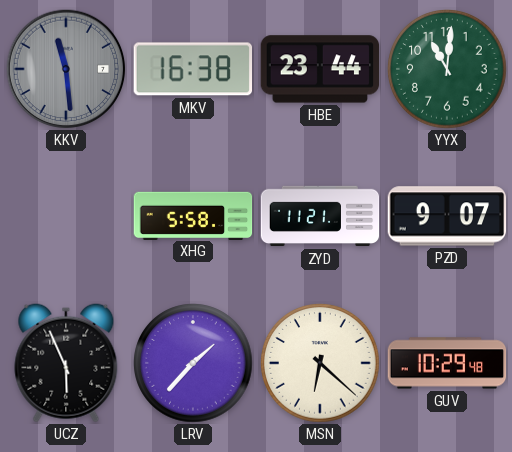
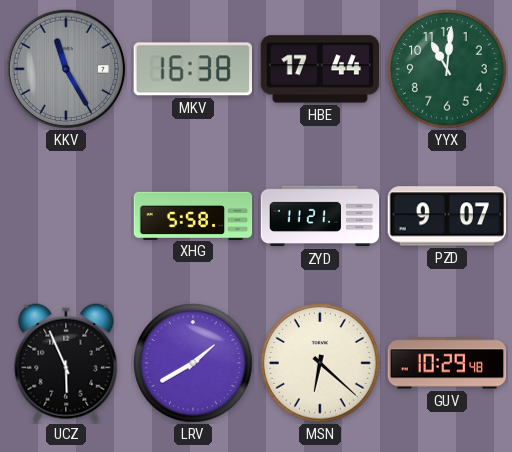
KKV: 11:29 -> 11:25
HBE: 23:44 -> 17:44
LRV: 1:37 -> 1:40
